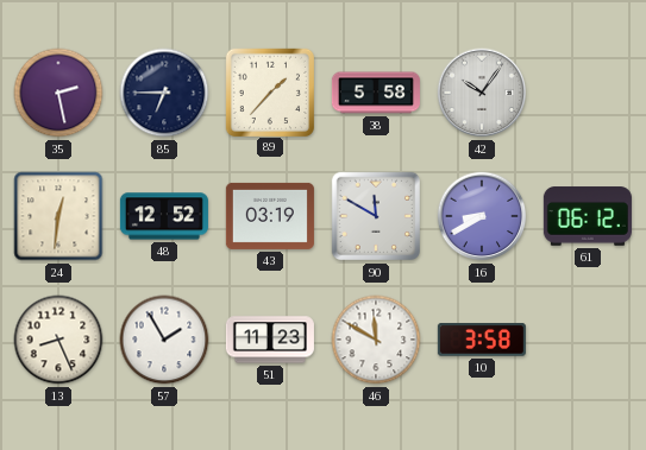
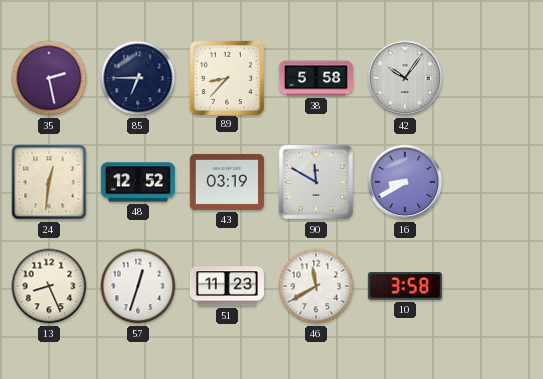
89: 1:37 -> 8:37
61: 06:12 -> none
57: 1:55 -> 12:33
46: 11:50 -> 11:40
